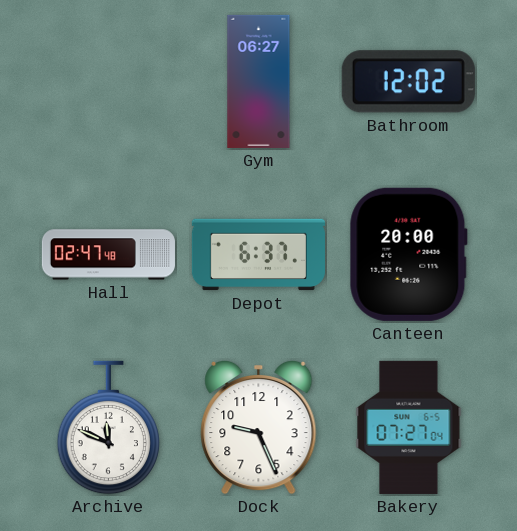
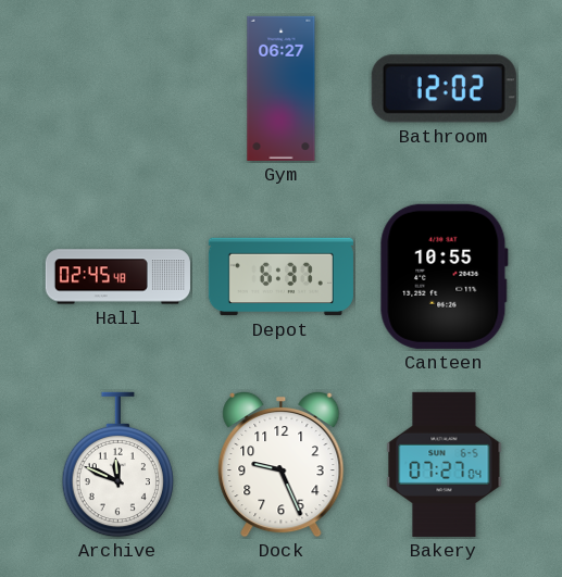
Hall: 02:47 -> 02:45
Canteen: 20:00 -> 10:55
